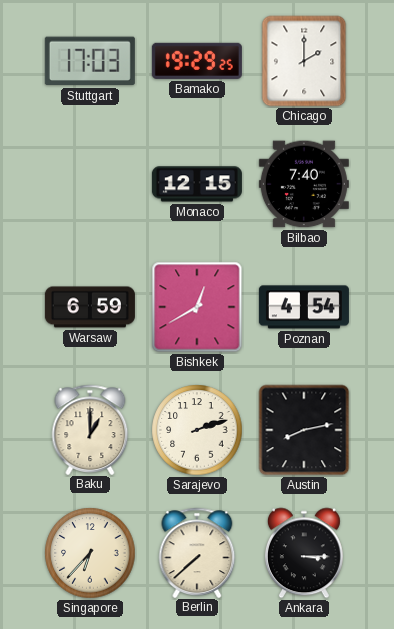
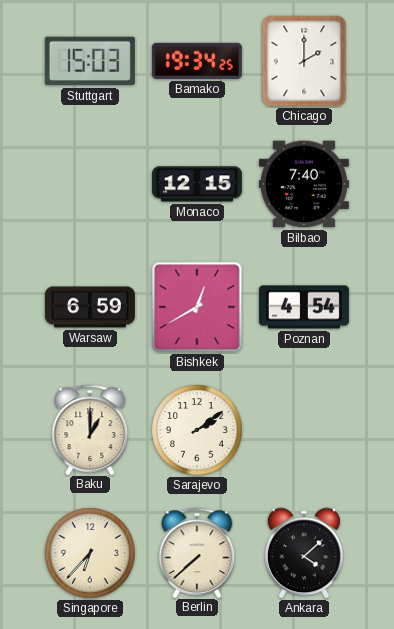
Stuttgart: 17:03 -> 15:03
Bamako: 19:29 -> 19:34
Sarajevo: 2:12 -> 2:09
Austin: 8:13 -> none
Ankara: 3:15 -> 4:08
